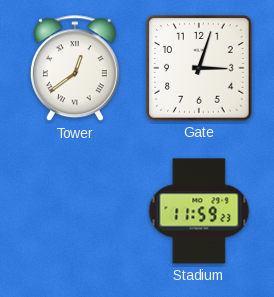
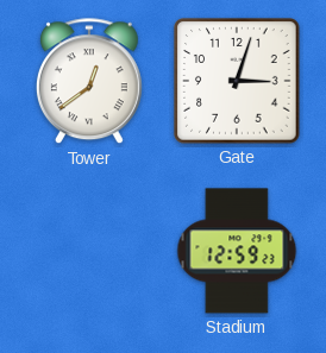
Stadium: 11:59 -> 12:59
